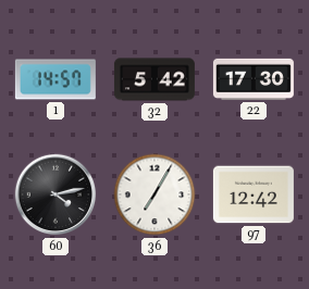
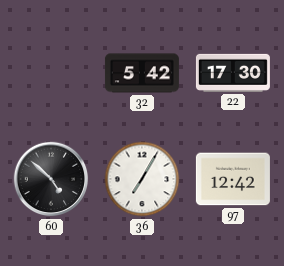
1: 14:57 -> none
60: 4:13 -> 4:52
